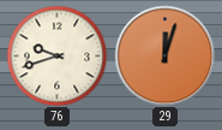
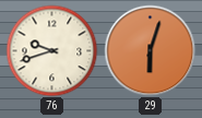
29: 12:03 -> 6:03
